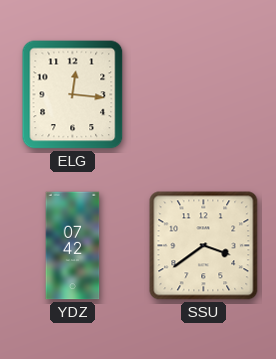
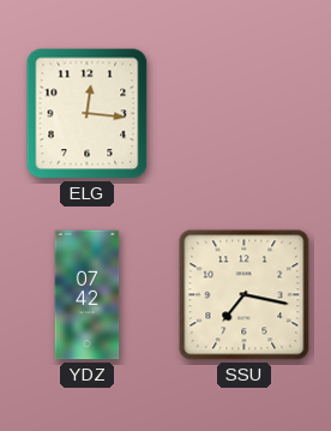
SSU: 3:39 -> 7:17
